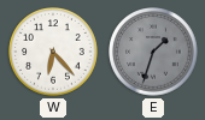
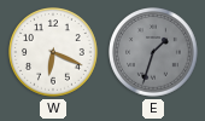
W: 6:23 -> 6:19
